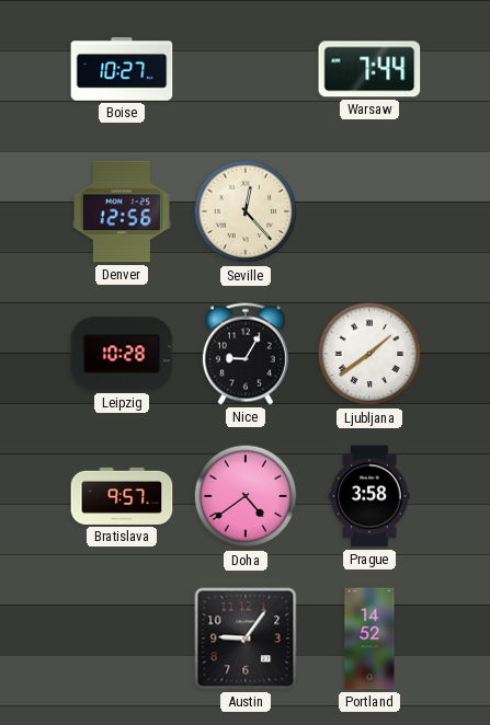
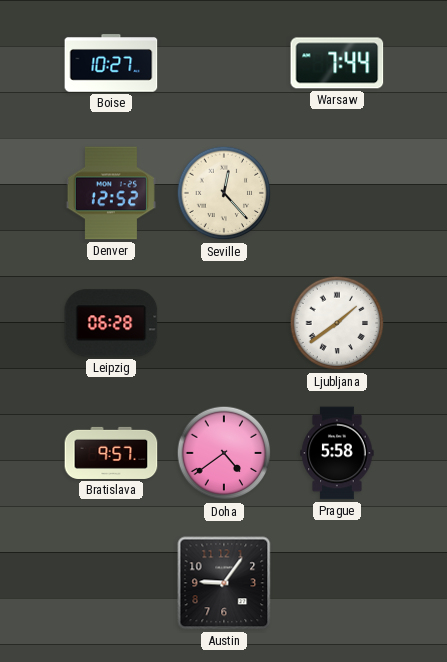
Denver: 12:56 -> 12:52
Leipzig: 10:28 -> 06:28
Nice: 9:05 -> none
Prague: 3:58 -> 5:58
Portland: 14:52 -> none
